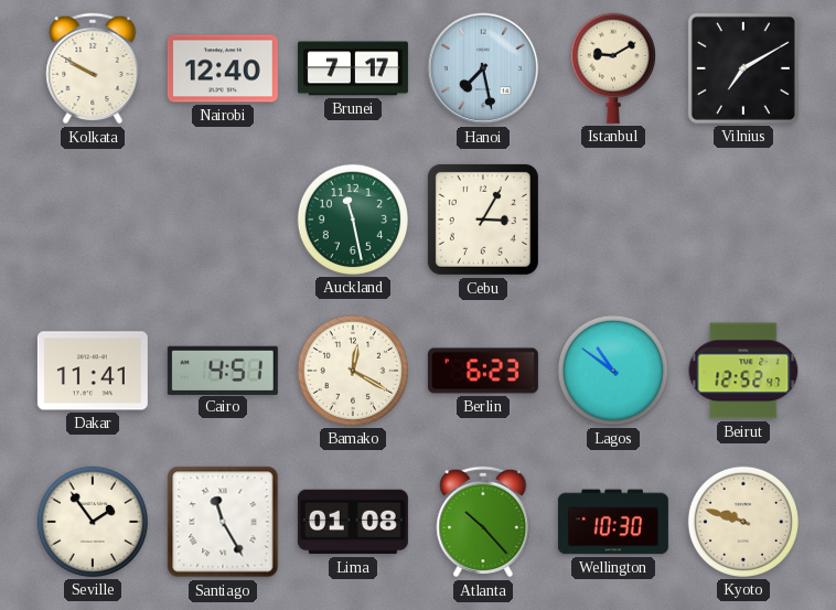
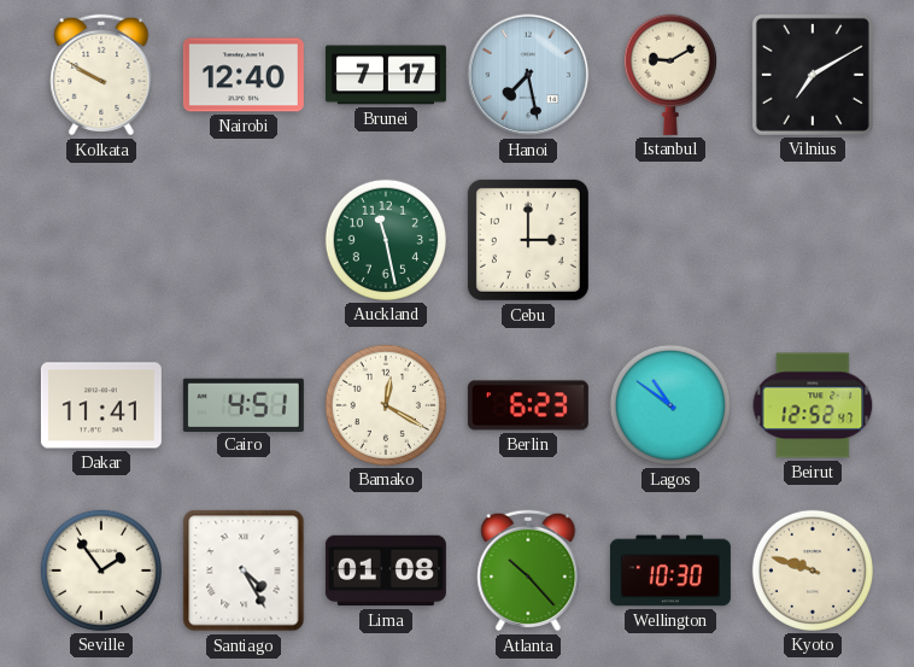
Cebu: 3:05 -> 3:00
Santiago: 11:25 -> 4:25
